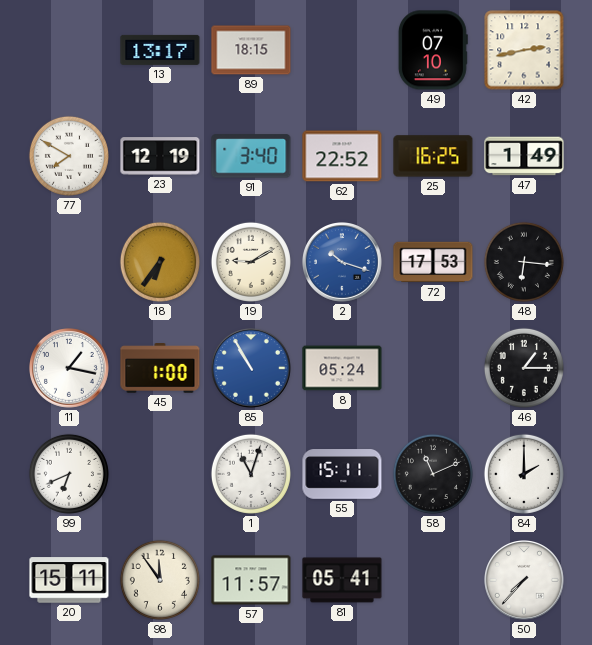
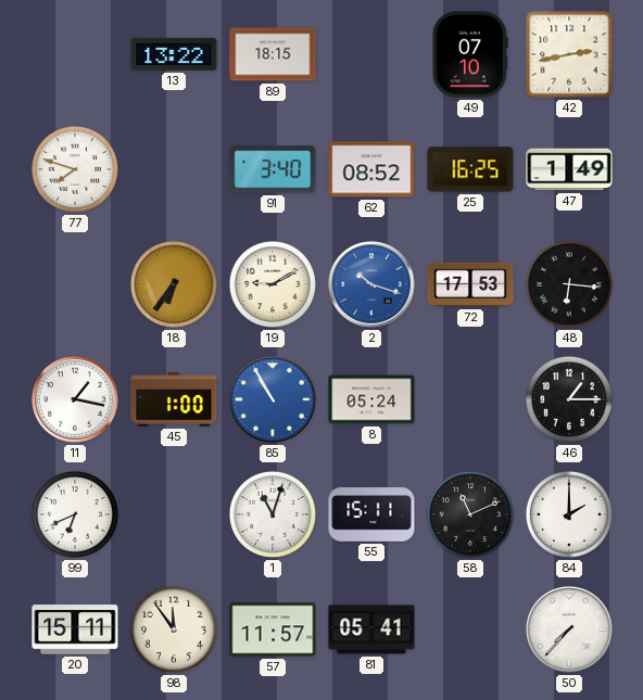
13: 13:17 -> 13:22
77: 7:50 -> 7:48
23: 12:19 -> none
62: 22:52 -> 08:52
